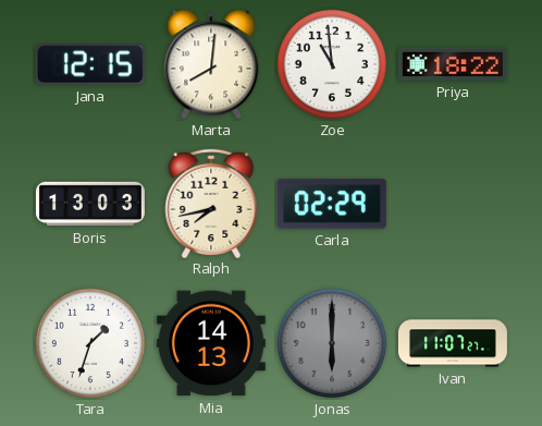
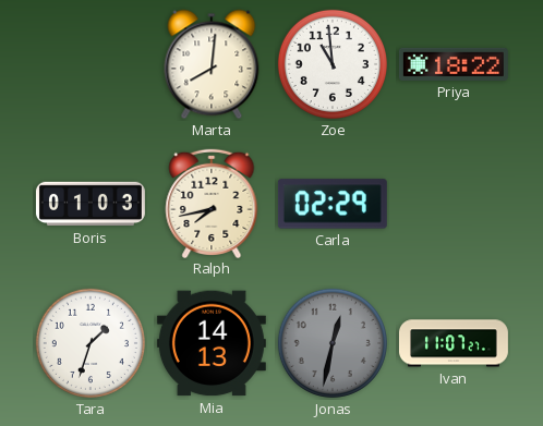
Jana: 12:15 -> none
Boris: 13:03 -> 01:03
Jonas: 6:00 -> 12:32
